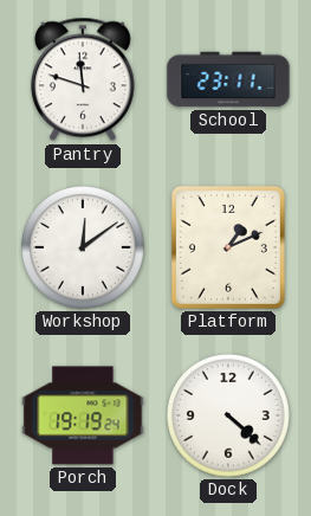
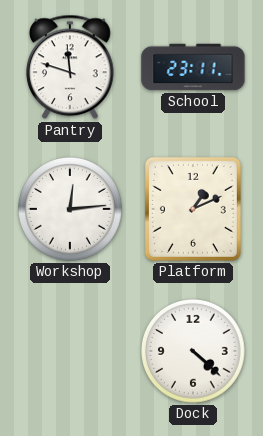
Workshop: 12:09 -> 12:14
Porch: 19:19 -> none
